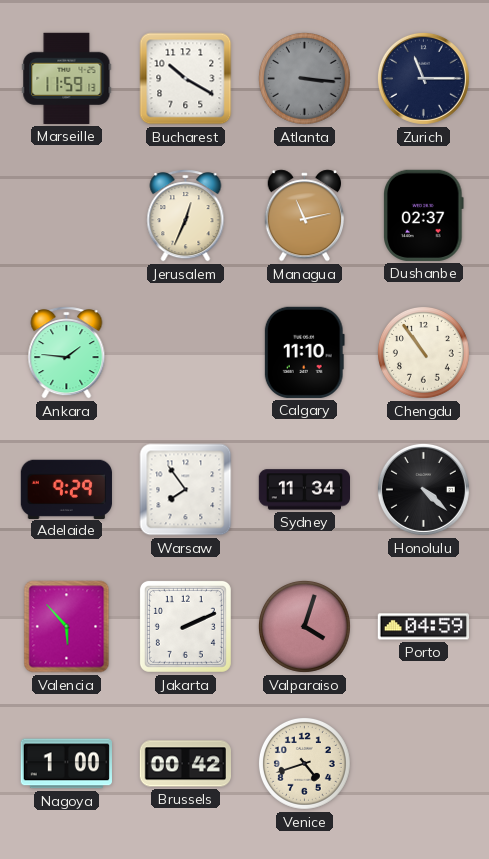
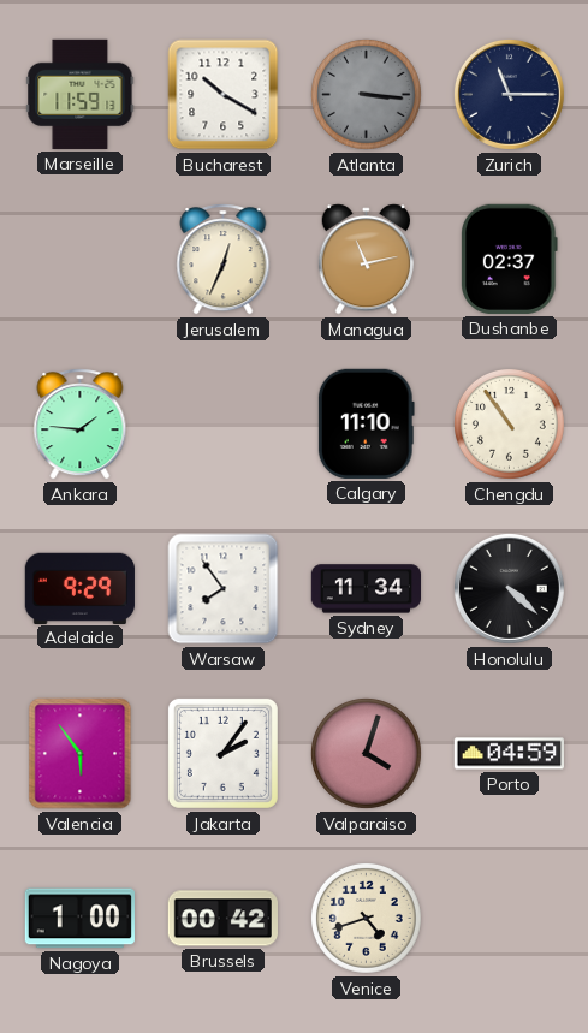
Valencia: 5:53 -> 5:54
Jakarta: 2:11 -> 2:06
